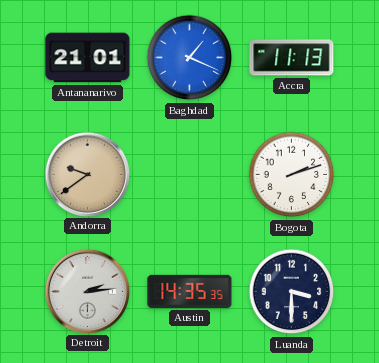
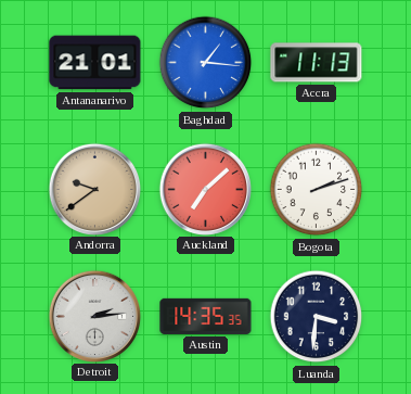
Baghdad: 1:19 -> 1:16
Auckland: none -> 7:08
Luanda: 3:30 -> 3:31
